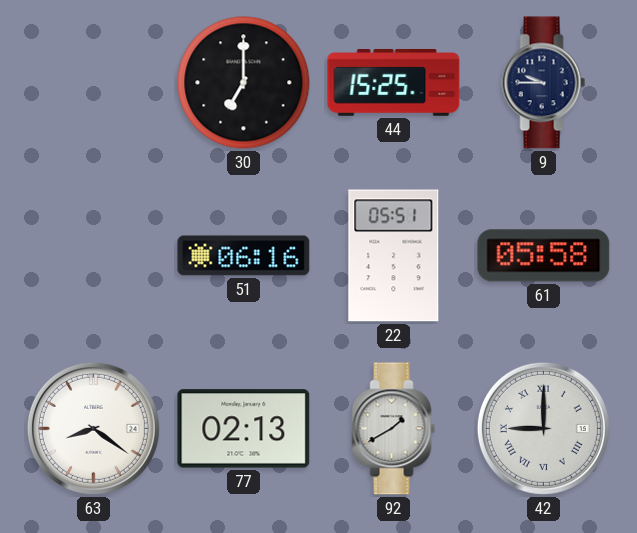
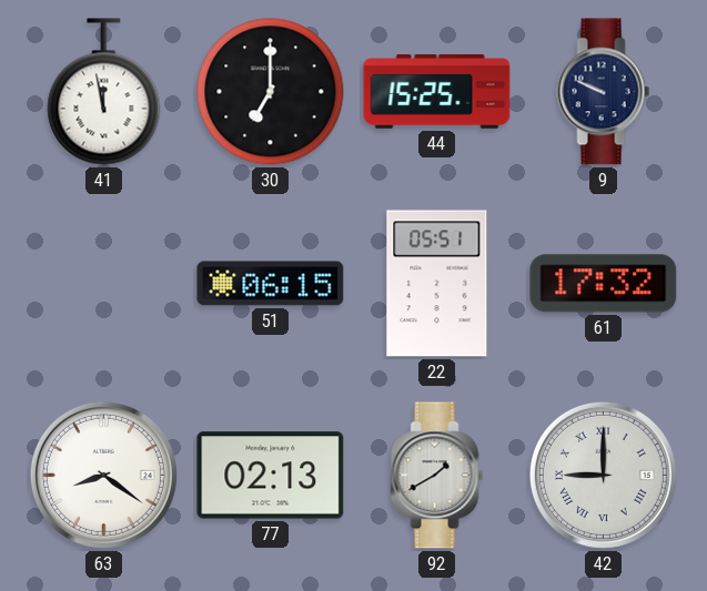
41: none -> 11:58
9: 9:45 -> 9:49
51: 06:16 -> 06:15
61: 05:58 -> 17:32
